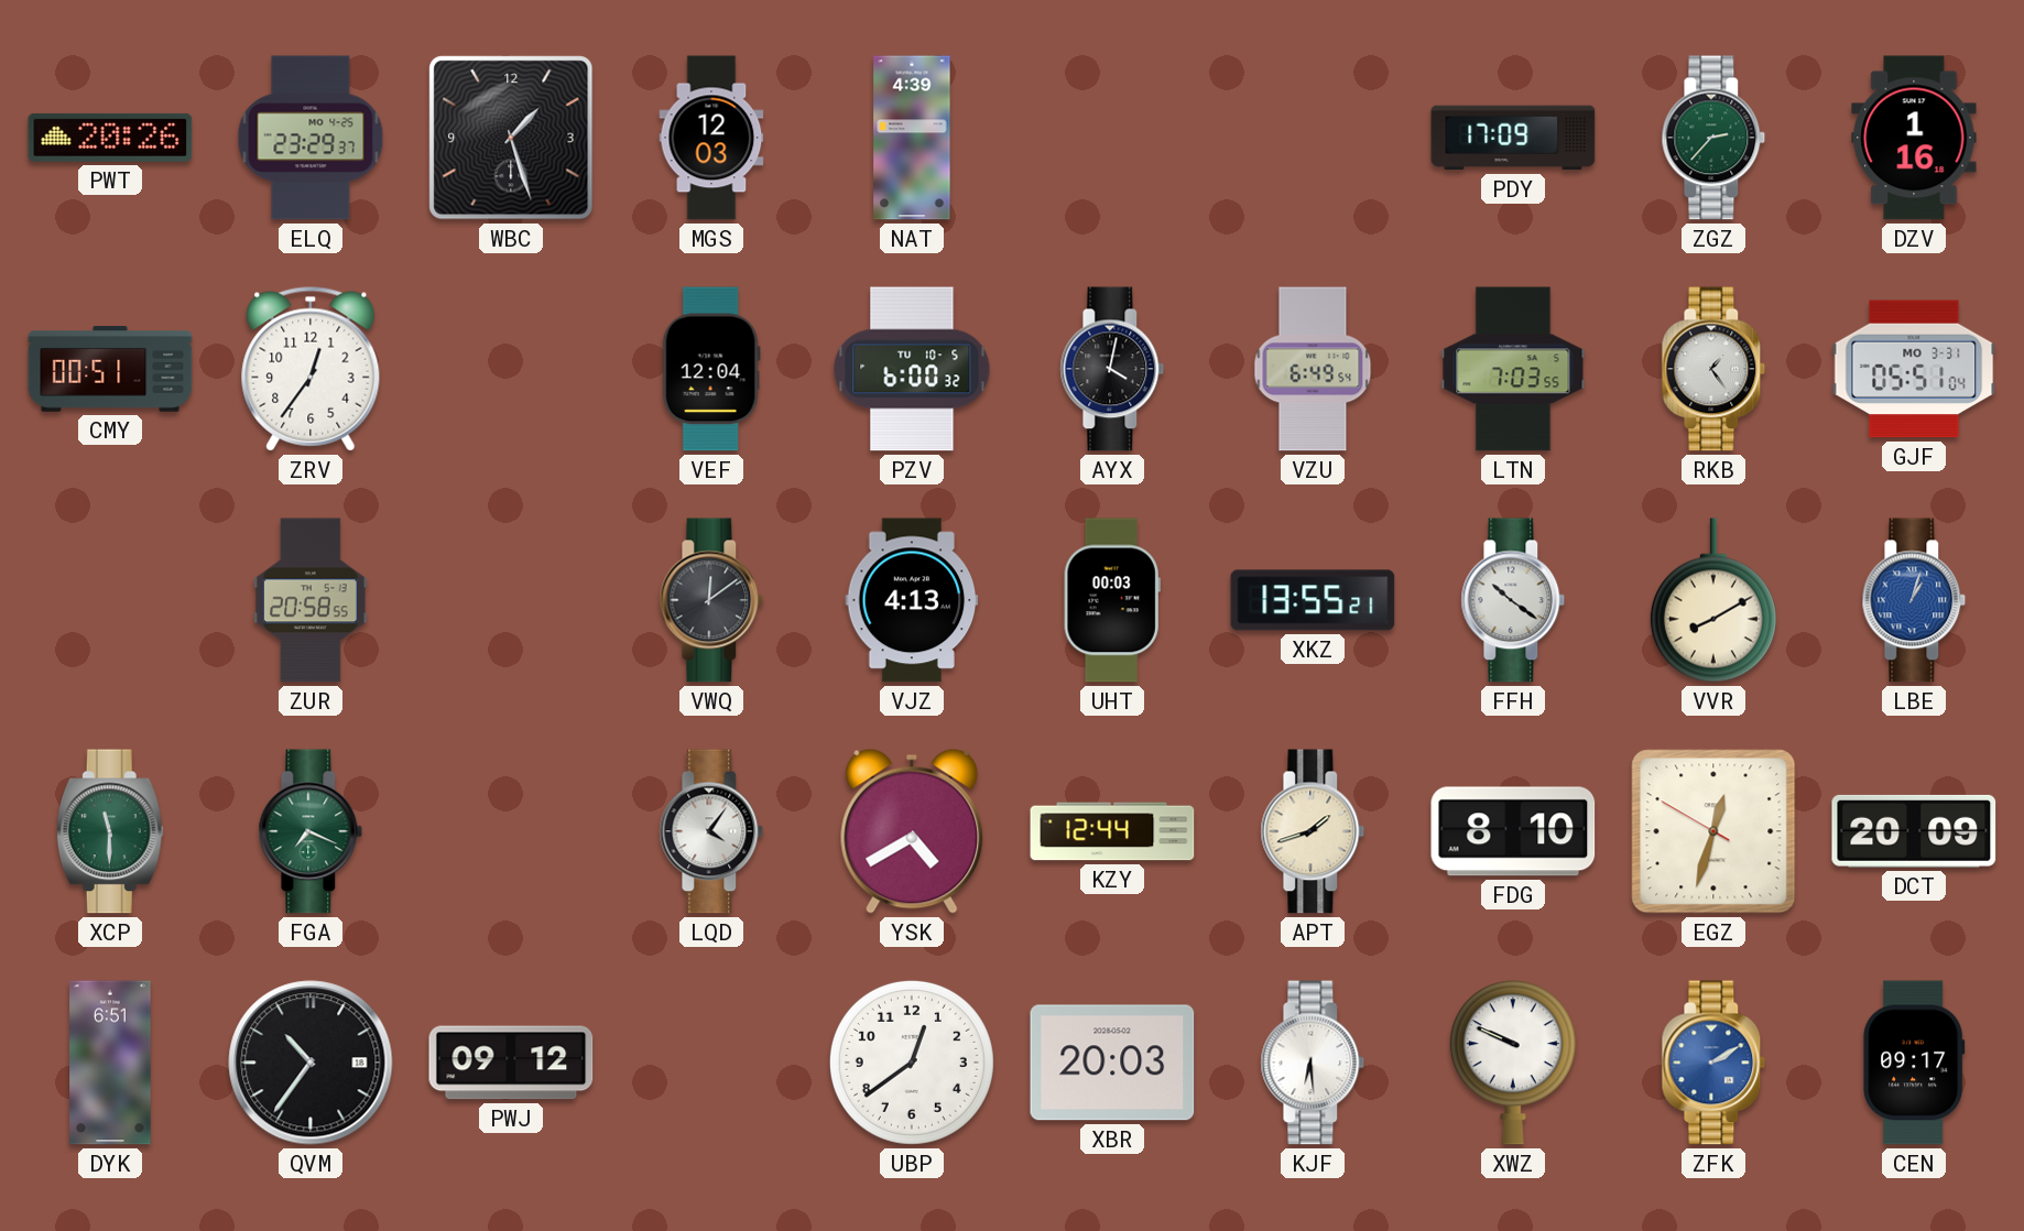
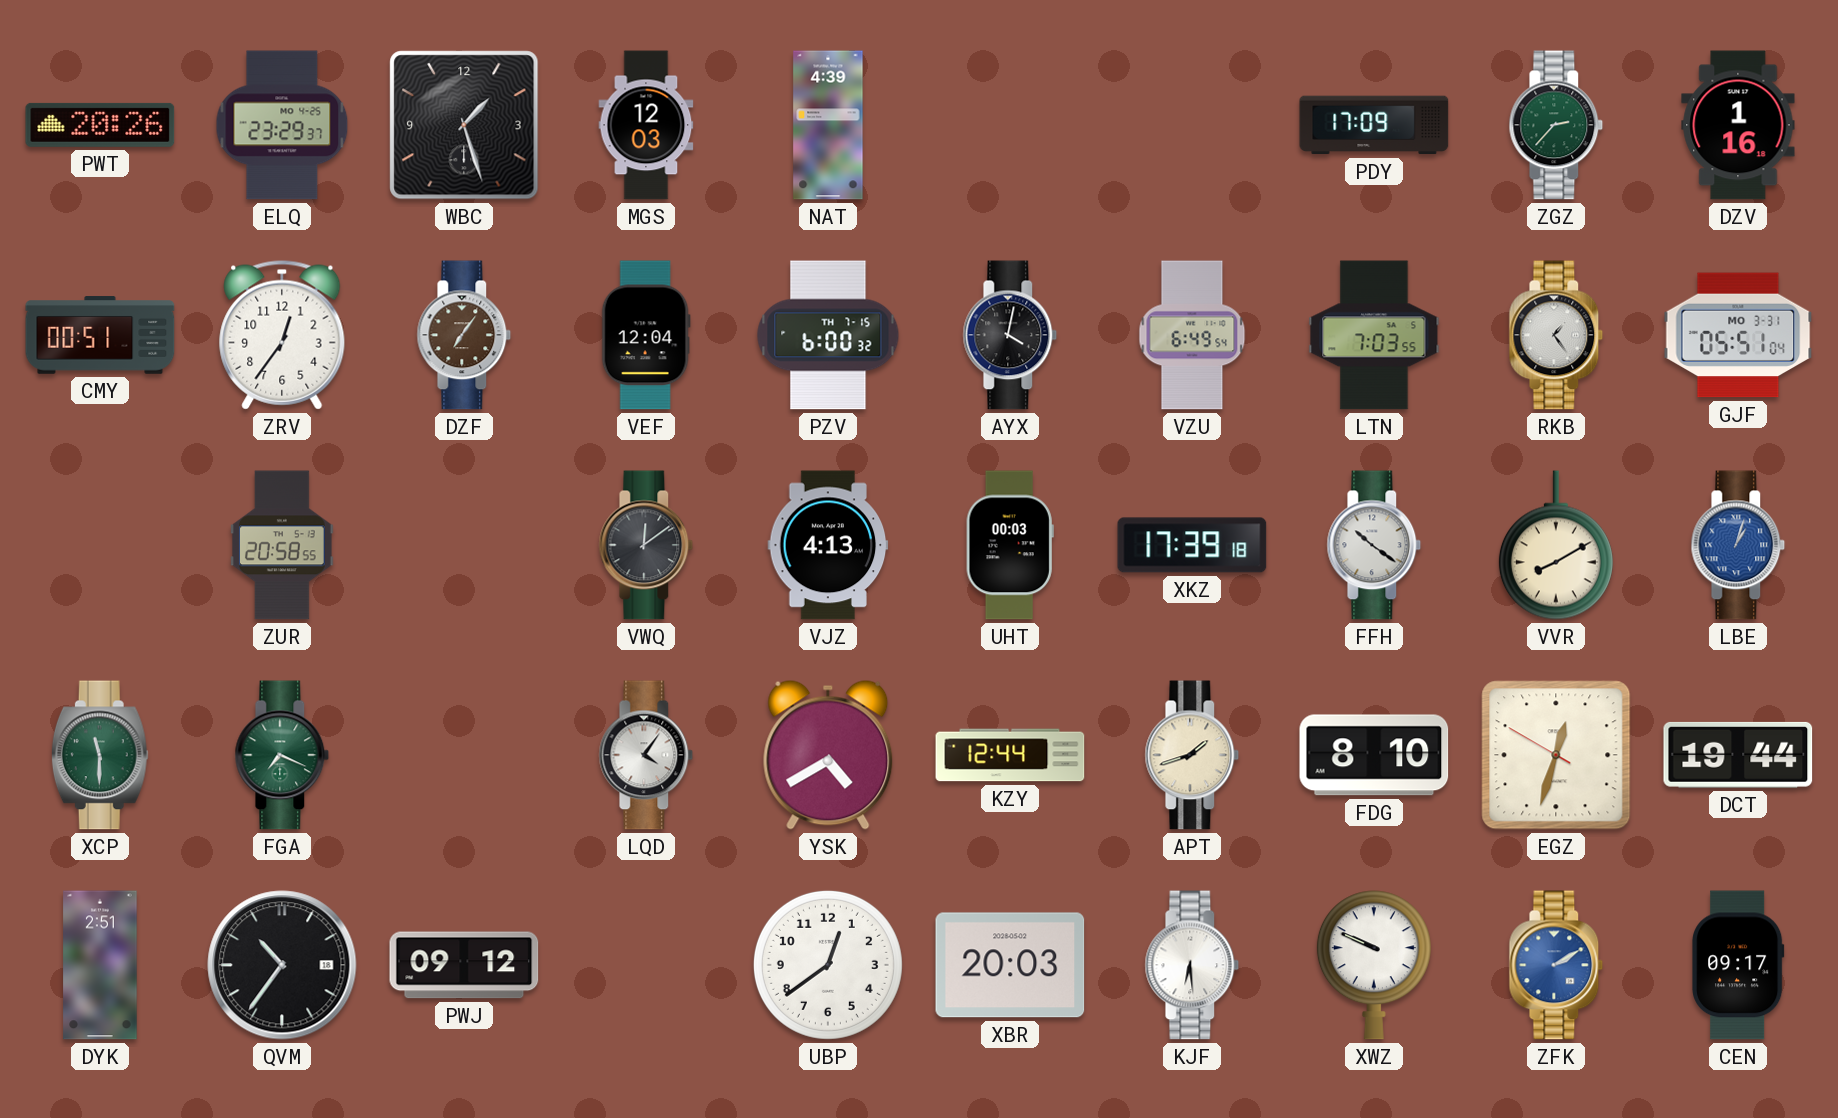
DZF: none -> 7:06
PZV date: TU 10-5 -> TH 7-15
XKZ: 13:55 -> 17:39
DCT: 20:09 -> 19:44
DYK: 6:51 -> 2:51
